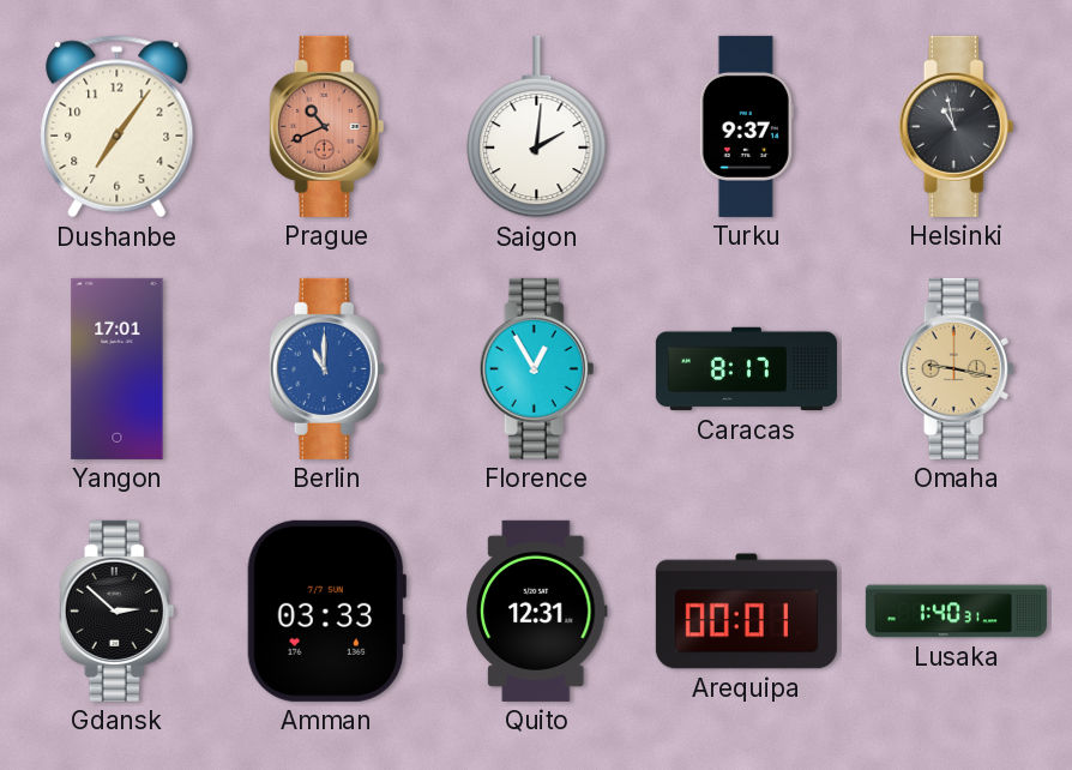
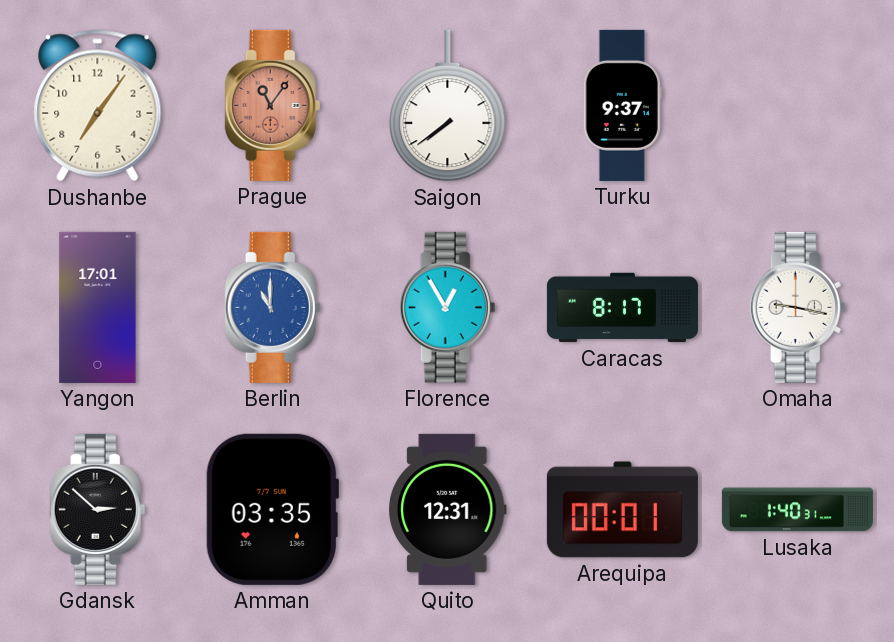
Prague: 10:41 -> 11:06
Saigon: 2:01 -> 7:39
Helsinki: 10:58 -> none
Omaha dial: champagne -> white
Amman: 03:33 -> 03:35
